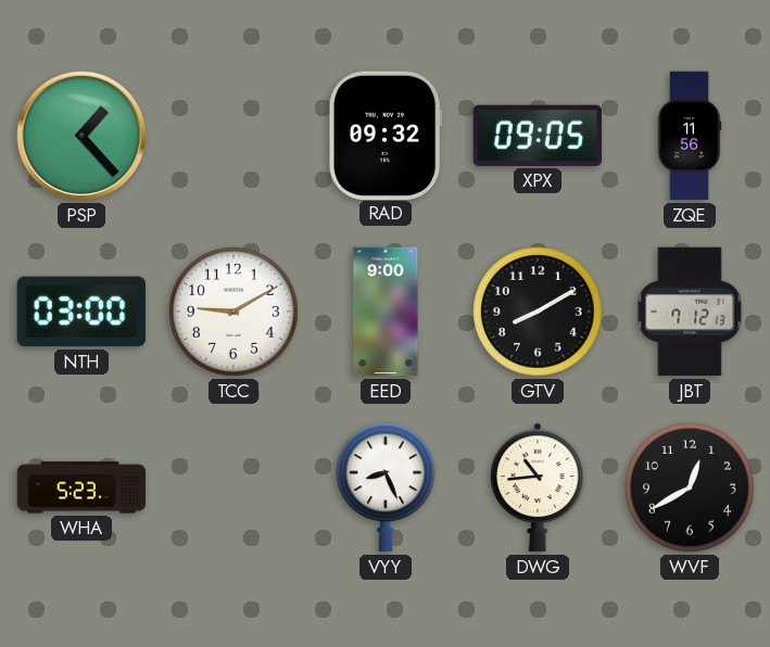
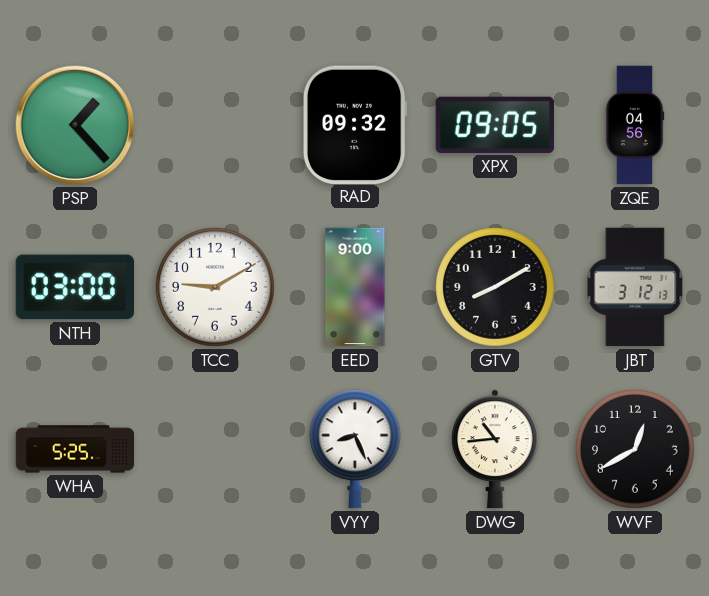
ZQE: 11:56 -> 04:56
JBT: 7:12 -> 3:12
WHA: 5:23 -> 5:25
